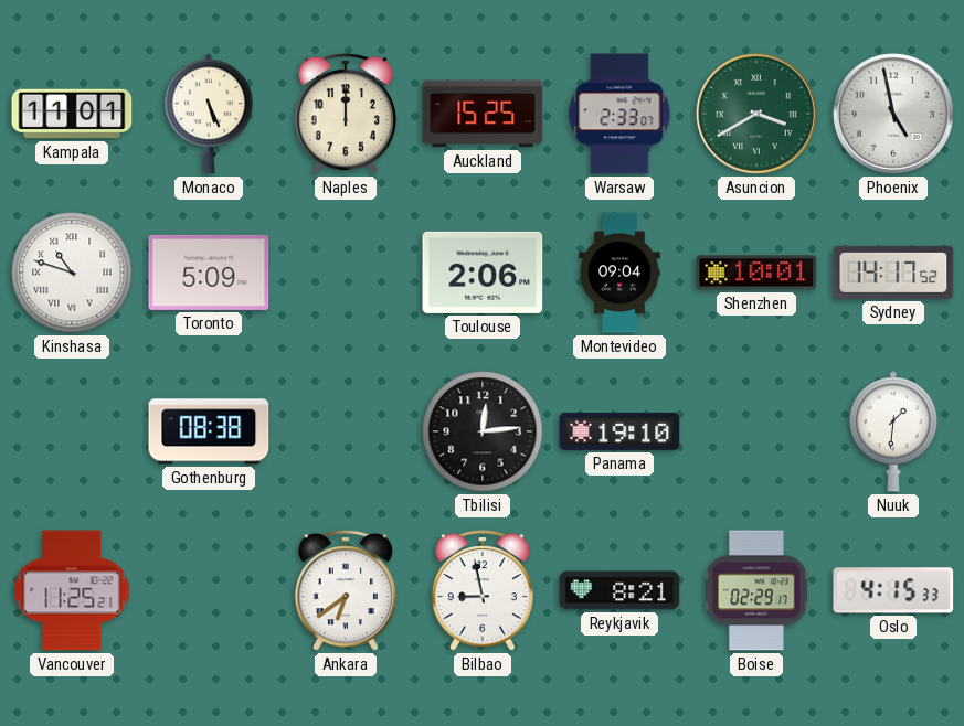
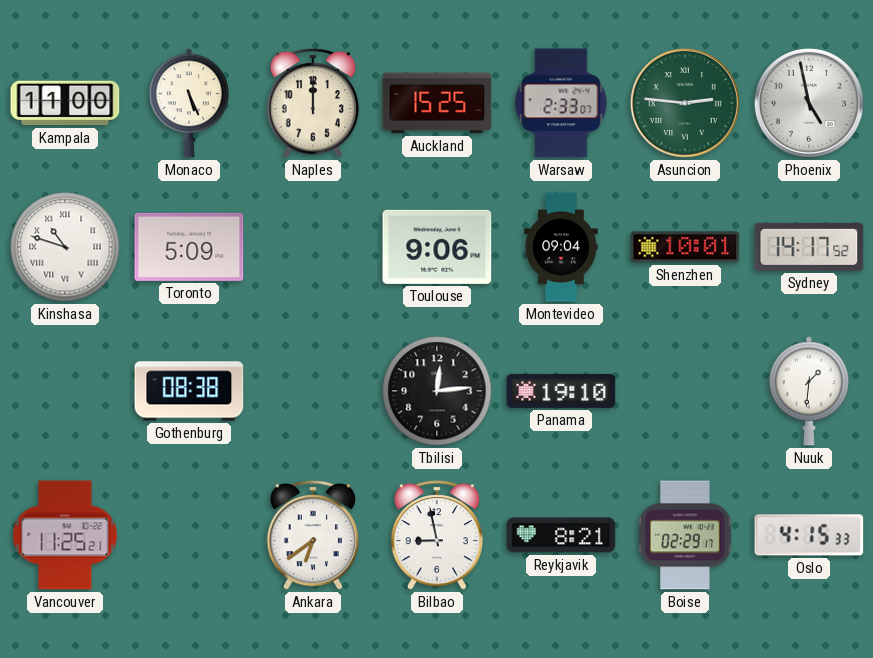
Kampala: 11:01 -> 11:00
Asuncion: 3:40 -> 2:46
Toulouse: 2:06 -> 9:06
